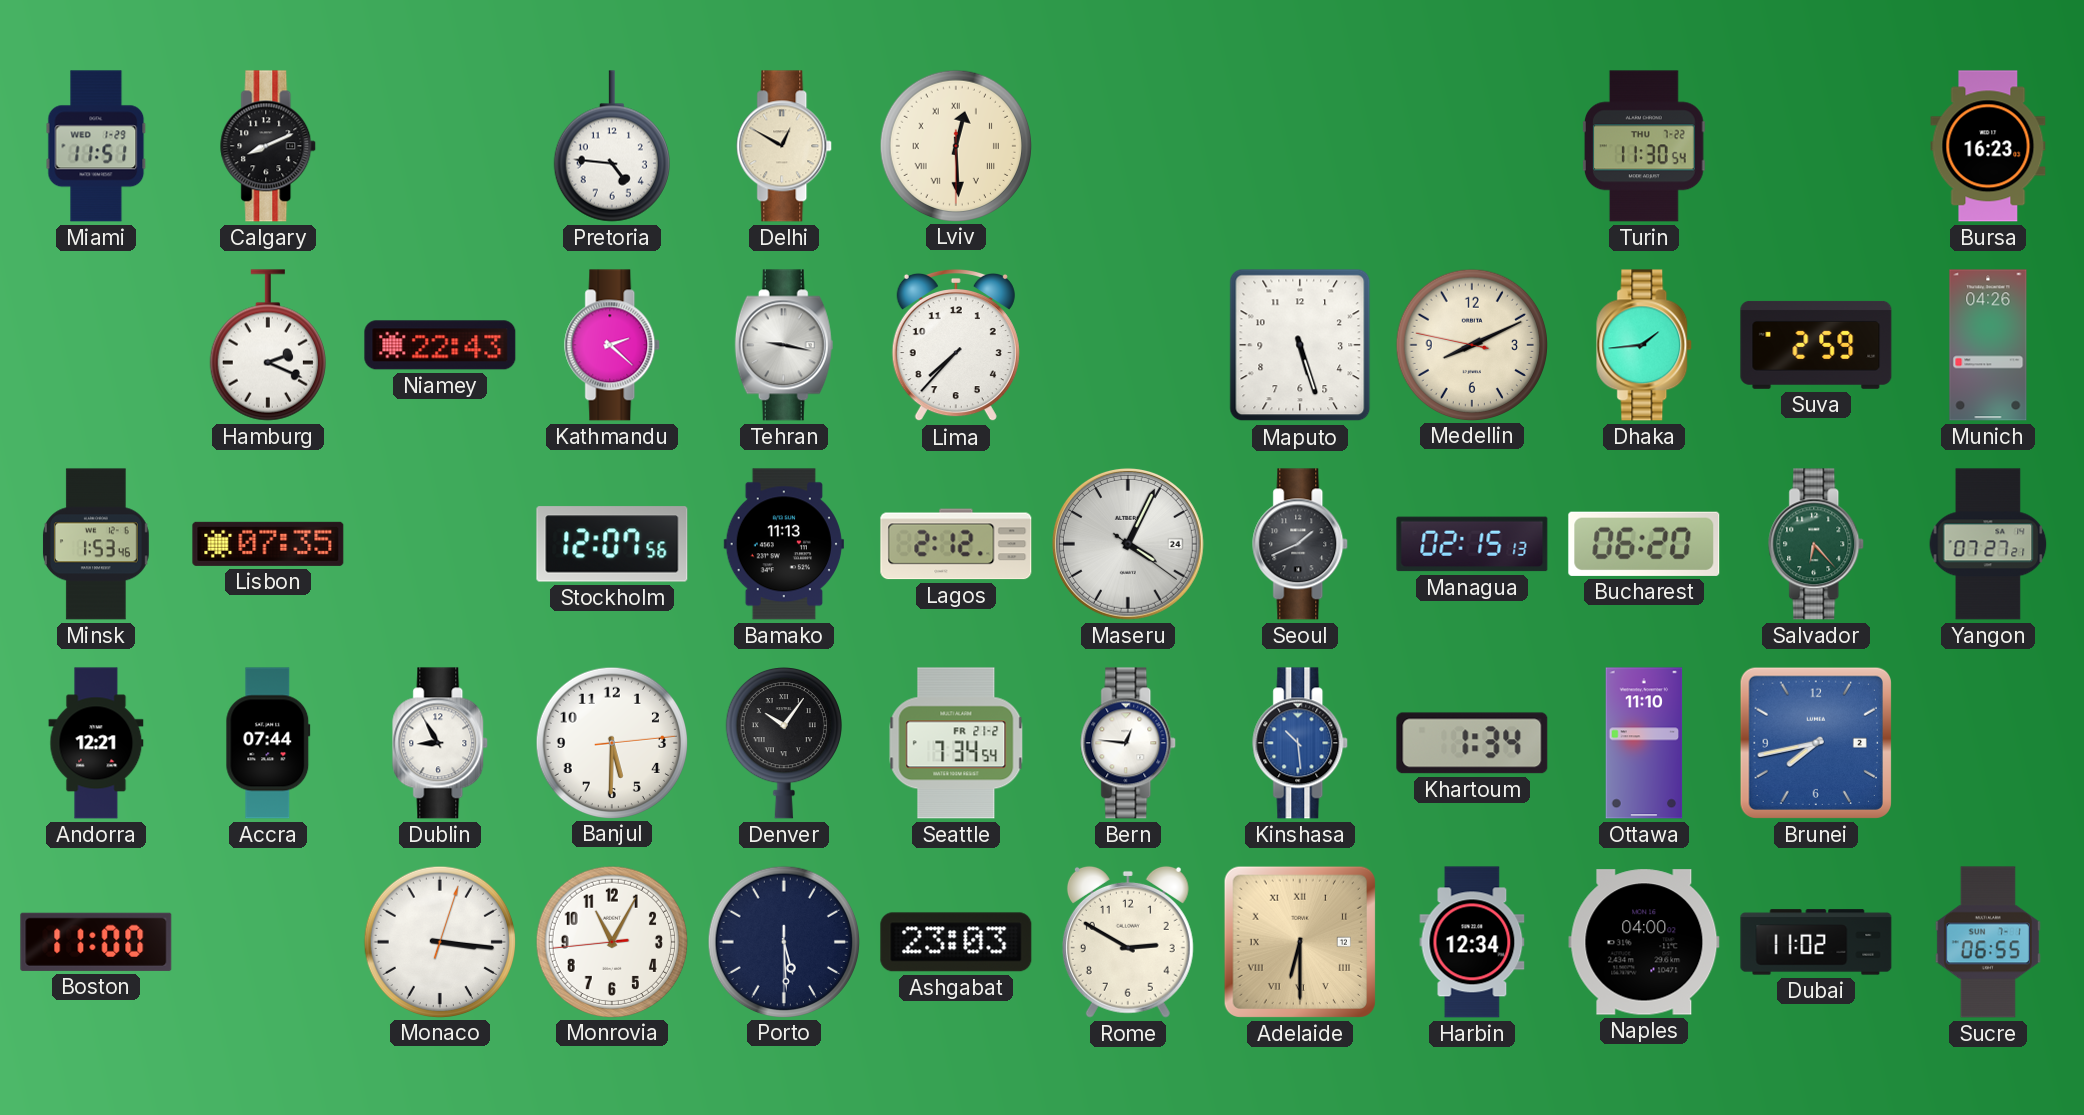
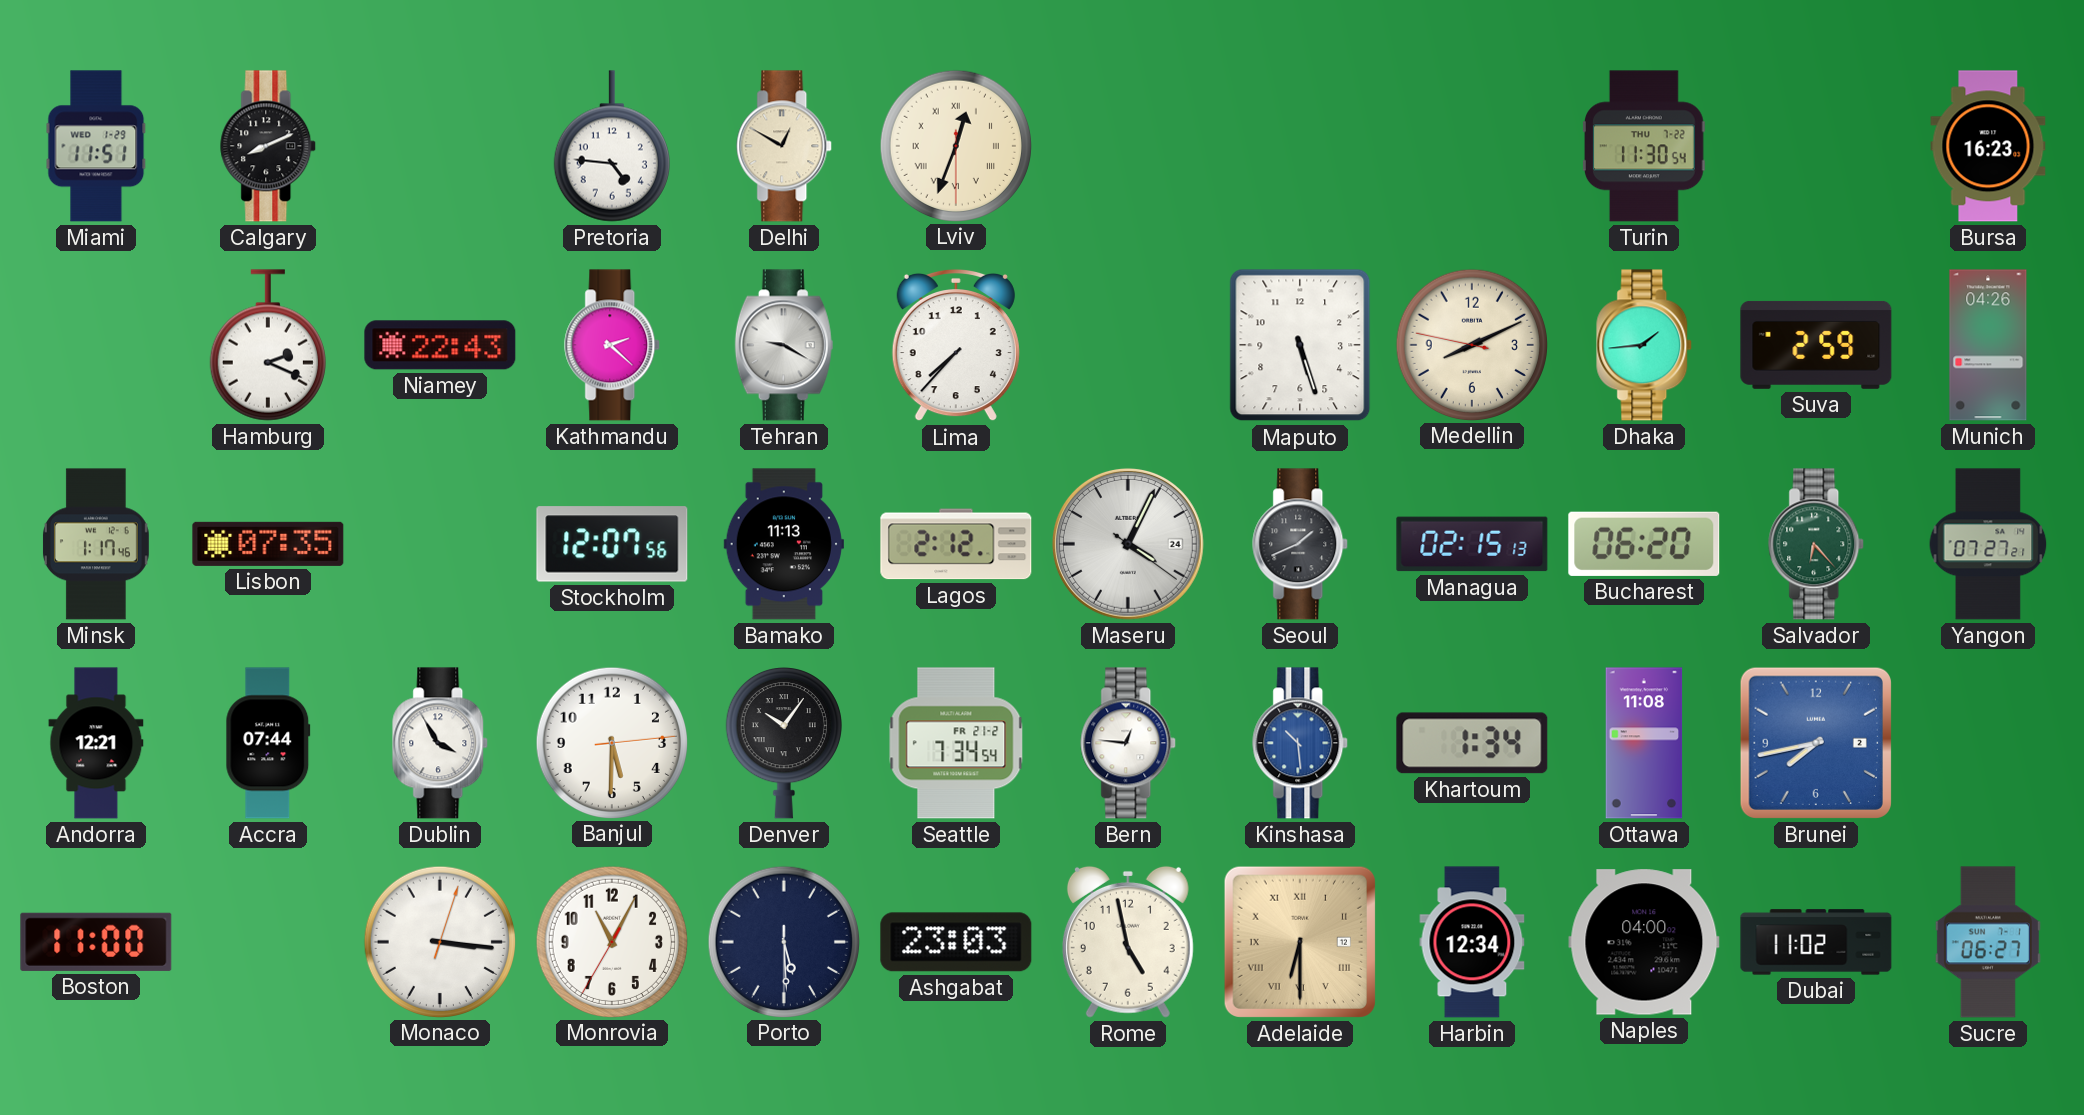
Lviv: 12:29 -> 12:33
Tehran: 9:17 -> 9:20
Minsk: 1:53 -> 1:17
Dublin: 8:55 -> 3:55
Ottawa: 11:10 -> 11:08
Monrovia: 11:04:44 -> 11:04:35
Rome: 2:50 -> 4:58
Sucre: 06:55 -> 06:27
